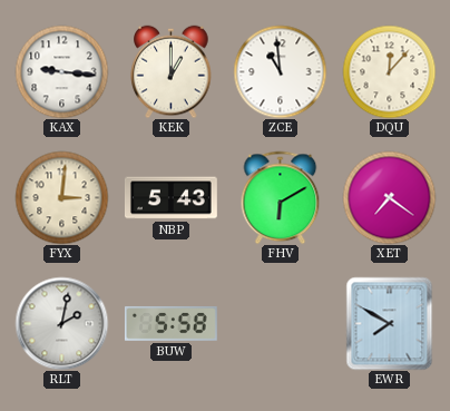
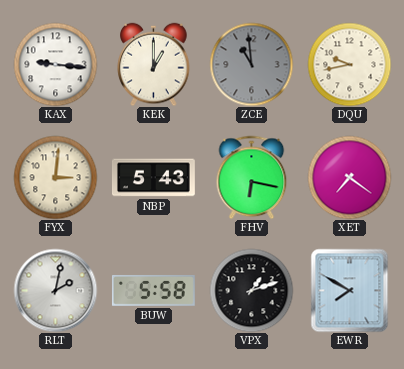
ZCE dial: white -> grey
DQU: 12:07 -> 9:43
FHV: 6:10 -> 6:17
VPX: none -> 1:12
